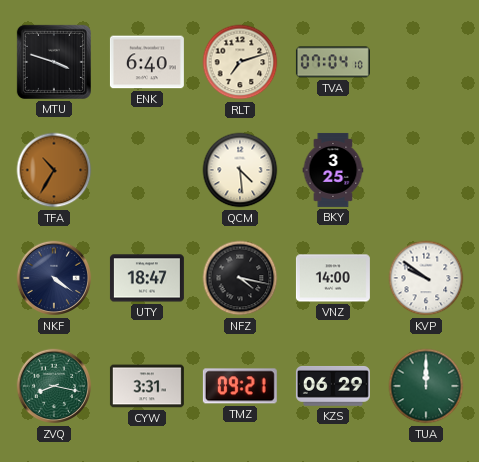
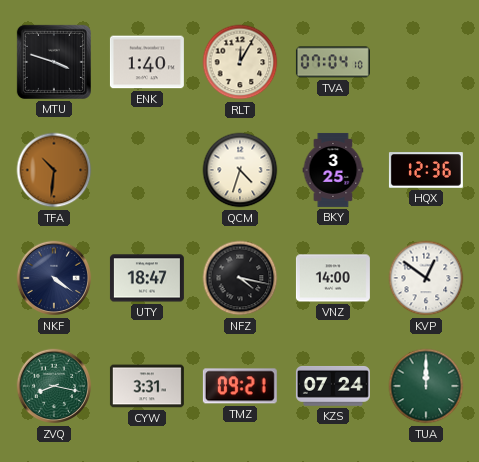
ENK: 6:40 -> 1:40
RLT: 7:12 -> 12:05
TFA: 10:35 -> 10:31
QCM: 4:29 -> 4:33
HQX: none -> 12:36
KVP: 9:51 -> 12:51
KZS: 06:29 -> 07:24
